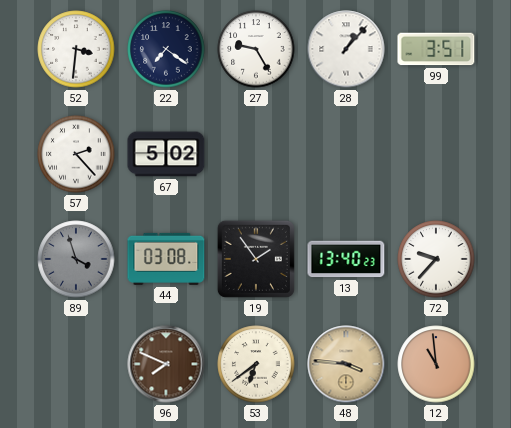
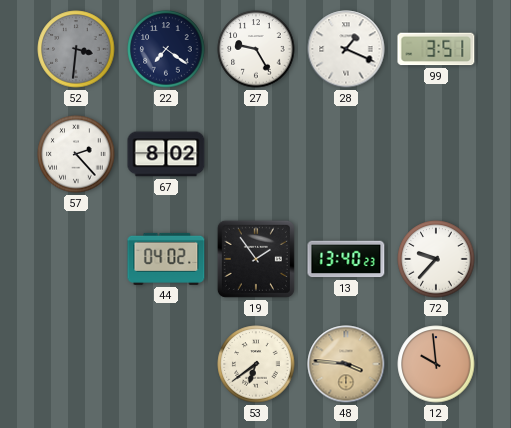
52 dial: white -> grey
28: 1:07 -> 1:19
67: 5:02 -> 8:02
89: 3:57 -> none
44: 03:08 -> 04:02
96: 7:49 -> none
12: 10:59 -> 9:59
